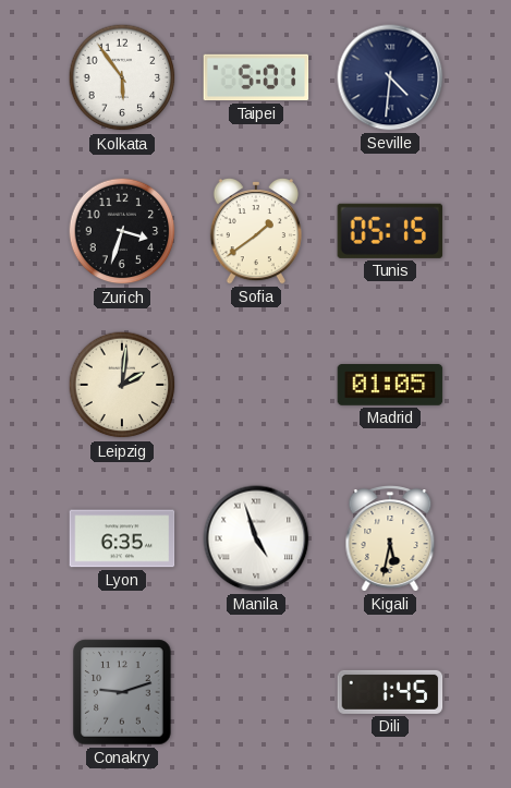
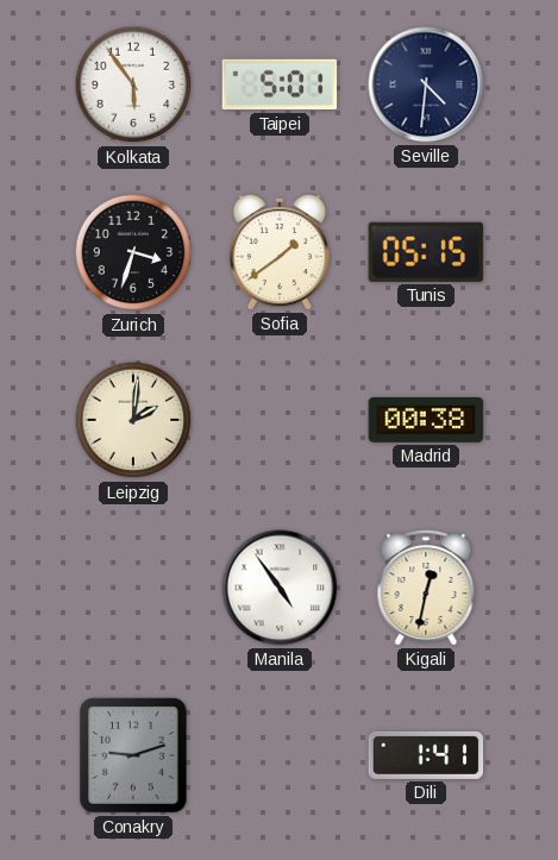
Madrid: 01:05 -> 00:38
Lyon: 6:35 -> none
Manila: 4:57 -> 4:54
Kigali: 5:32 -> 12:32
Dili: 1:45 -> 1:41
